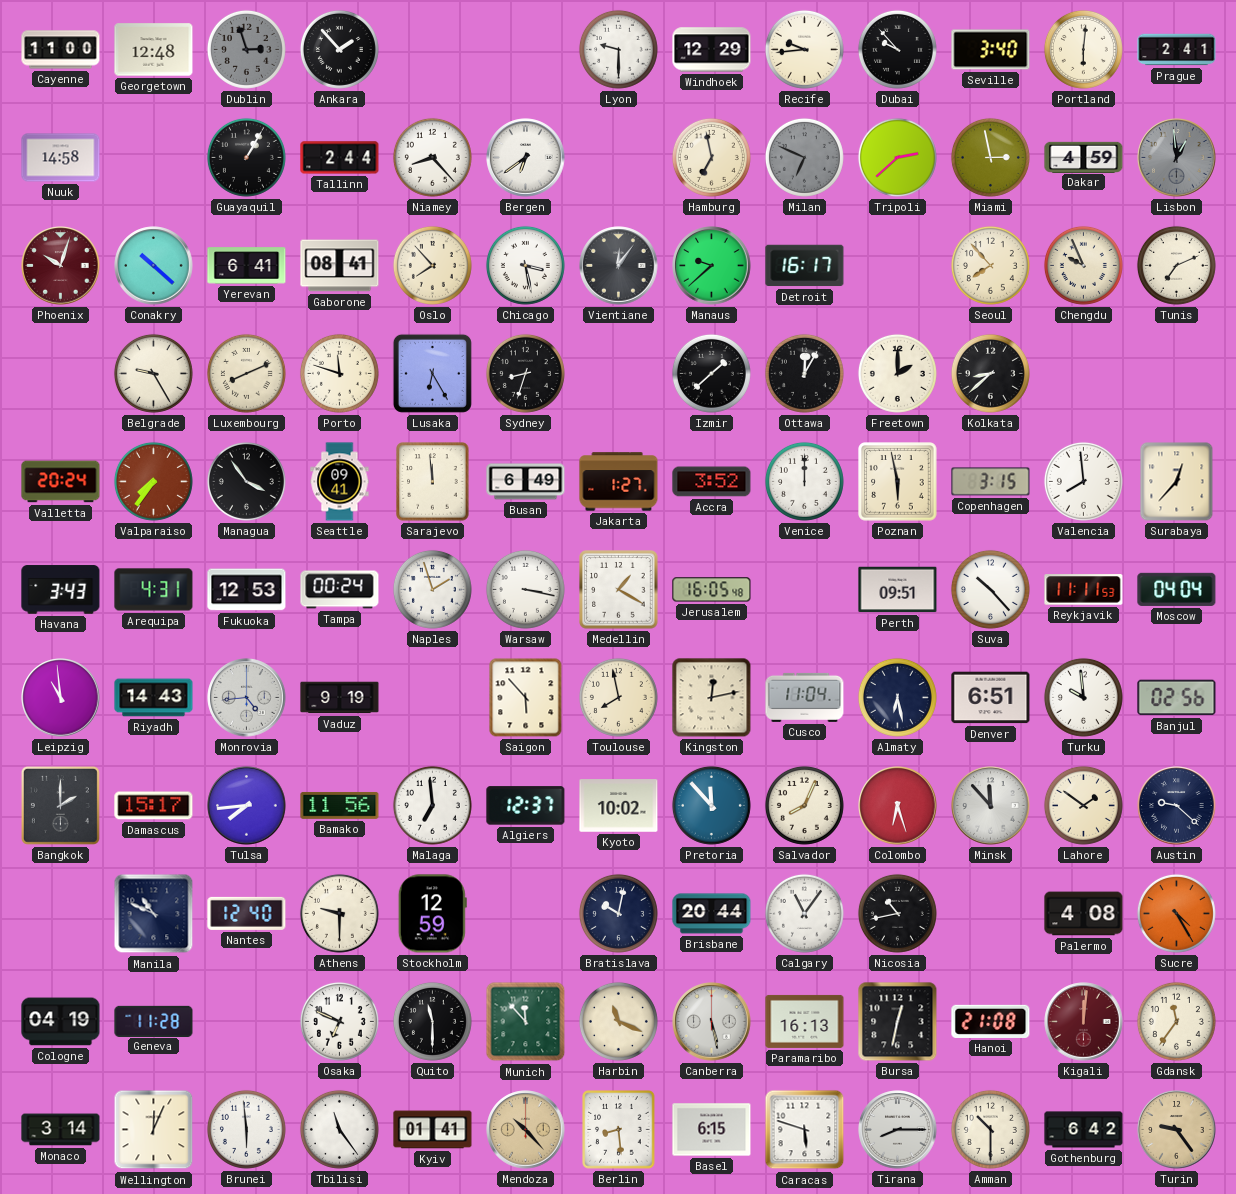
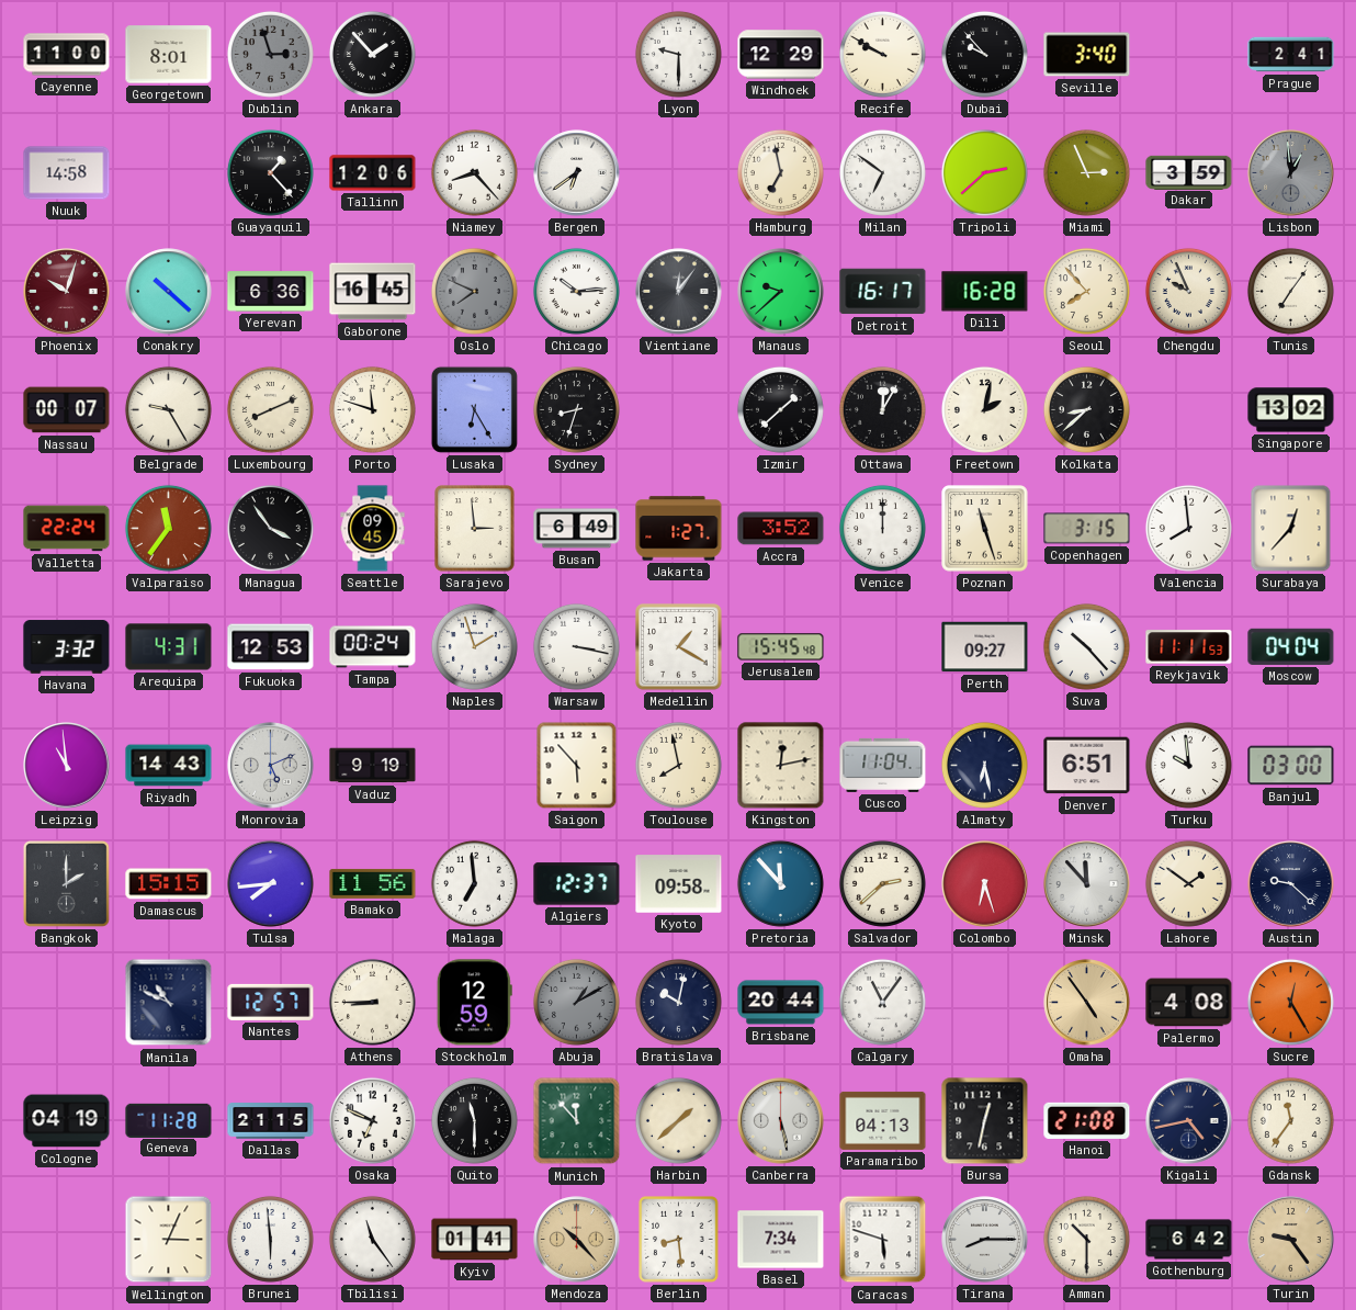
Georgetown: 12:48 -> 8:01
Recife: 9:44 -> 9:50
Portland: 6:01 -> none
Guayaquil: 1:05 -> 1:23
Tallinn: 2:44 -> 12:06
Milan: 6:49 -> 6:51
Milan dial: grey -> white
Miami: 2:58 -> 2:56
Dakar: 4:59 -> 3:59
Yerevan: 6:41 -> 6:36
Gaborone: 08:41 -> 16:45
Oslo: 7:53 -> 7:49
Oslo dial: cream -> grey
Chicago: 3:28 -> 10:14
Dili: none -> 16:28
Tunis: 7:11 -> 7:06
Nassau: none -> 00:07
Freetown: 2:00 -> 2:02
Singapore: none -> 13:02
Valletta: 20:24 -> 22:24
Valparaiso: 7:36 -> 11:36
Seattle: 09:41 -> 09:45
Sarajevo: 11:59 -> 2:59
Poznan: 5:58 -> 11:27
Havana: 3:43 -> 3:32
Jerusalem: 16:05 -> 15:45
Perth: 09:51 -> 09:27
Monrovia: 4:44 -> 5:11
Banjul: 02:56 -> 03:00
Damascus: 15:17 -> 15:15
Kyoto: 10:02 -> 09:58
Salvador: 8:04 -> 2:38
Nantes: 12:40 -> 12:57
Athens: 9:30 -> 8:45
Abuja: none -> 1:10
Nicosia: 10:43 -> none
Omaha: none -> 4:54
Sucre: 4:25 -> 12:25
Dallas: none -> 21:15
Harbin: 11:19 -> 1:38
Paramaribo: 16:13 -> 04:13
Kigali: 12:01 -> 4:43
Kigali dial: burgundy -> navy
Monaco: 3:14 -> none
Wellington: 12:04 -> 3:04
Basel: 6:15 -> 7:34
